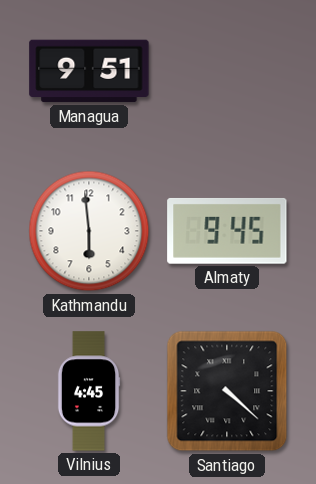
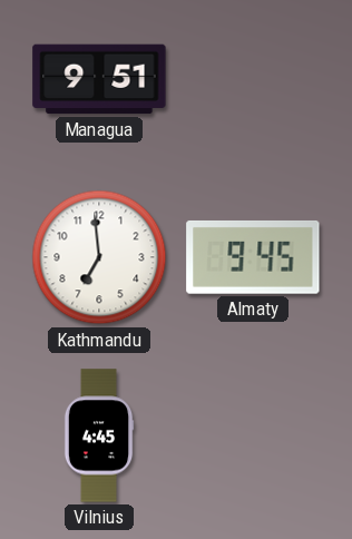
Kathmandu: 5:59 -> 6:59
Santiago: 4:22 -> none
